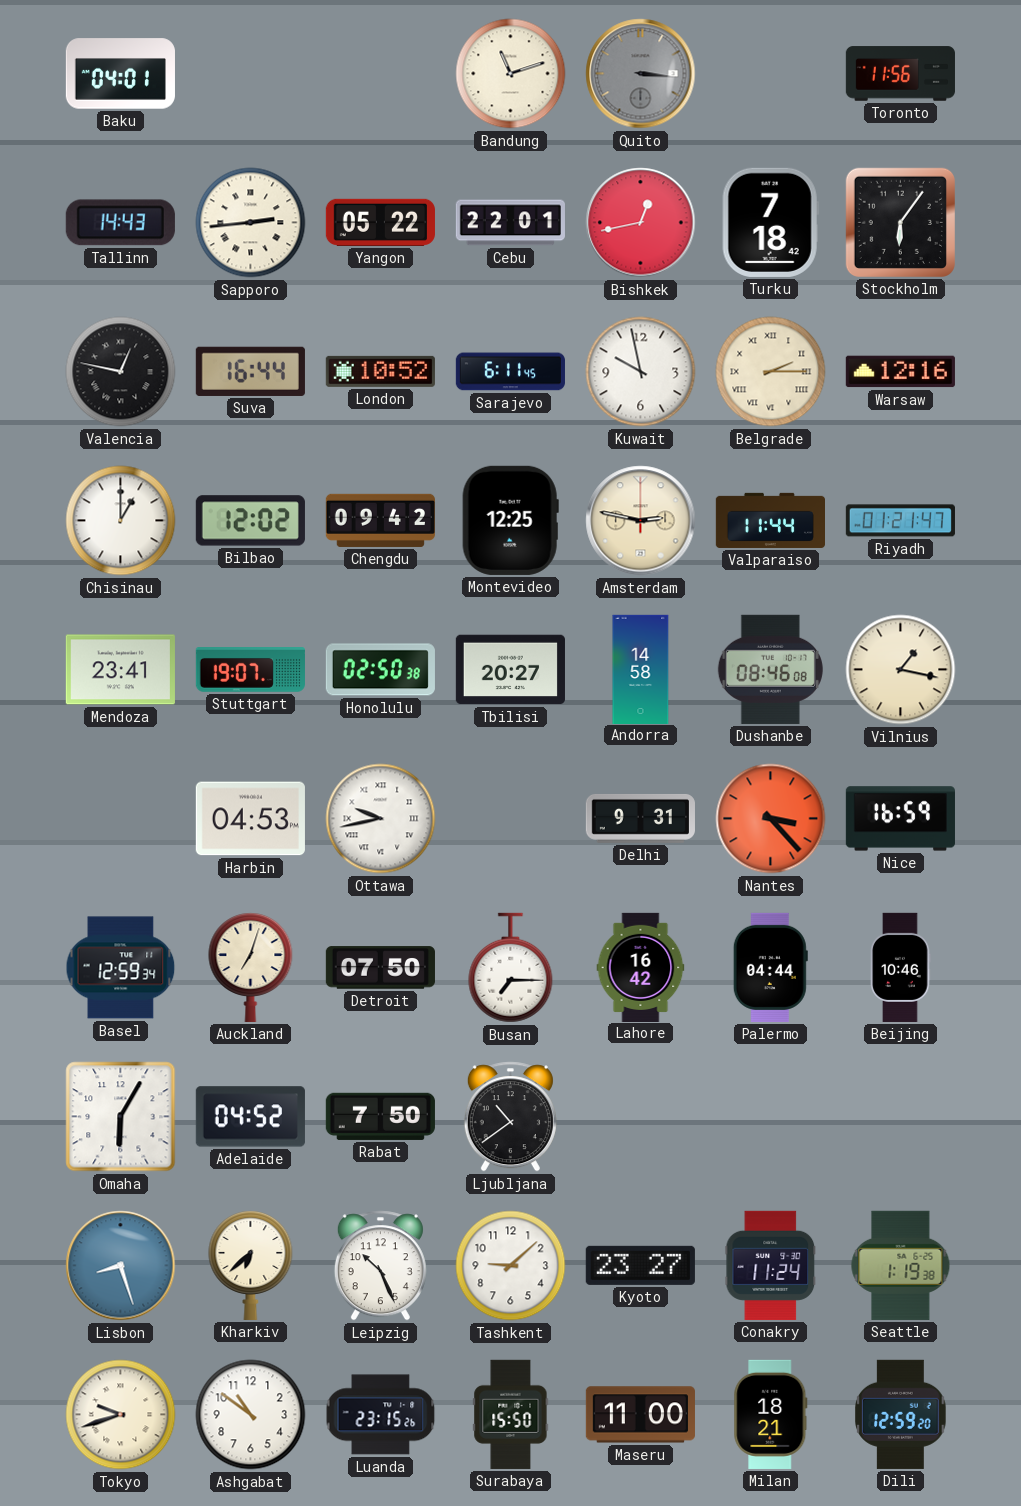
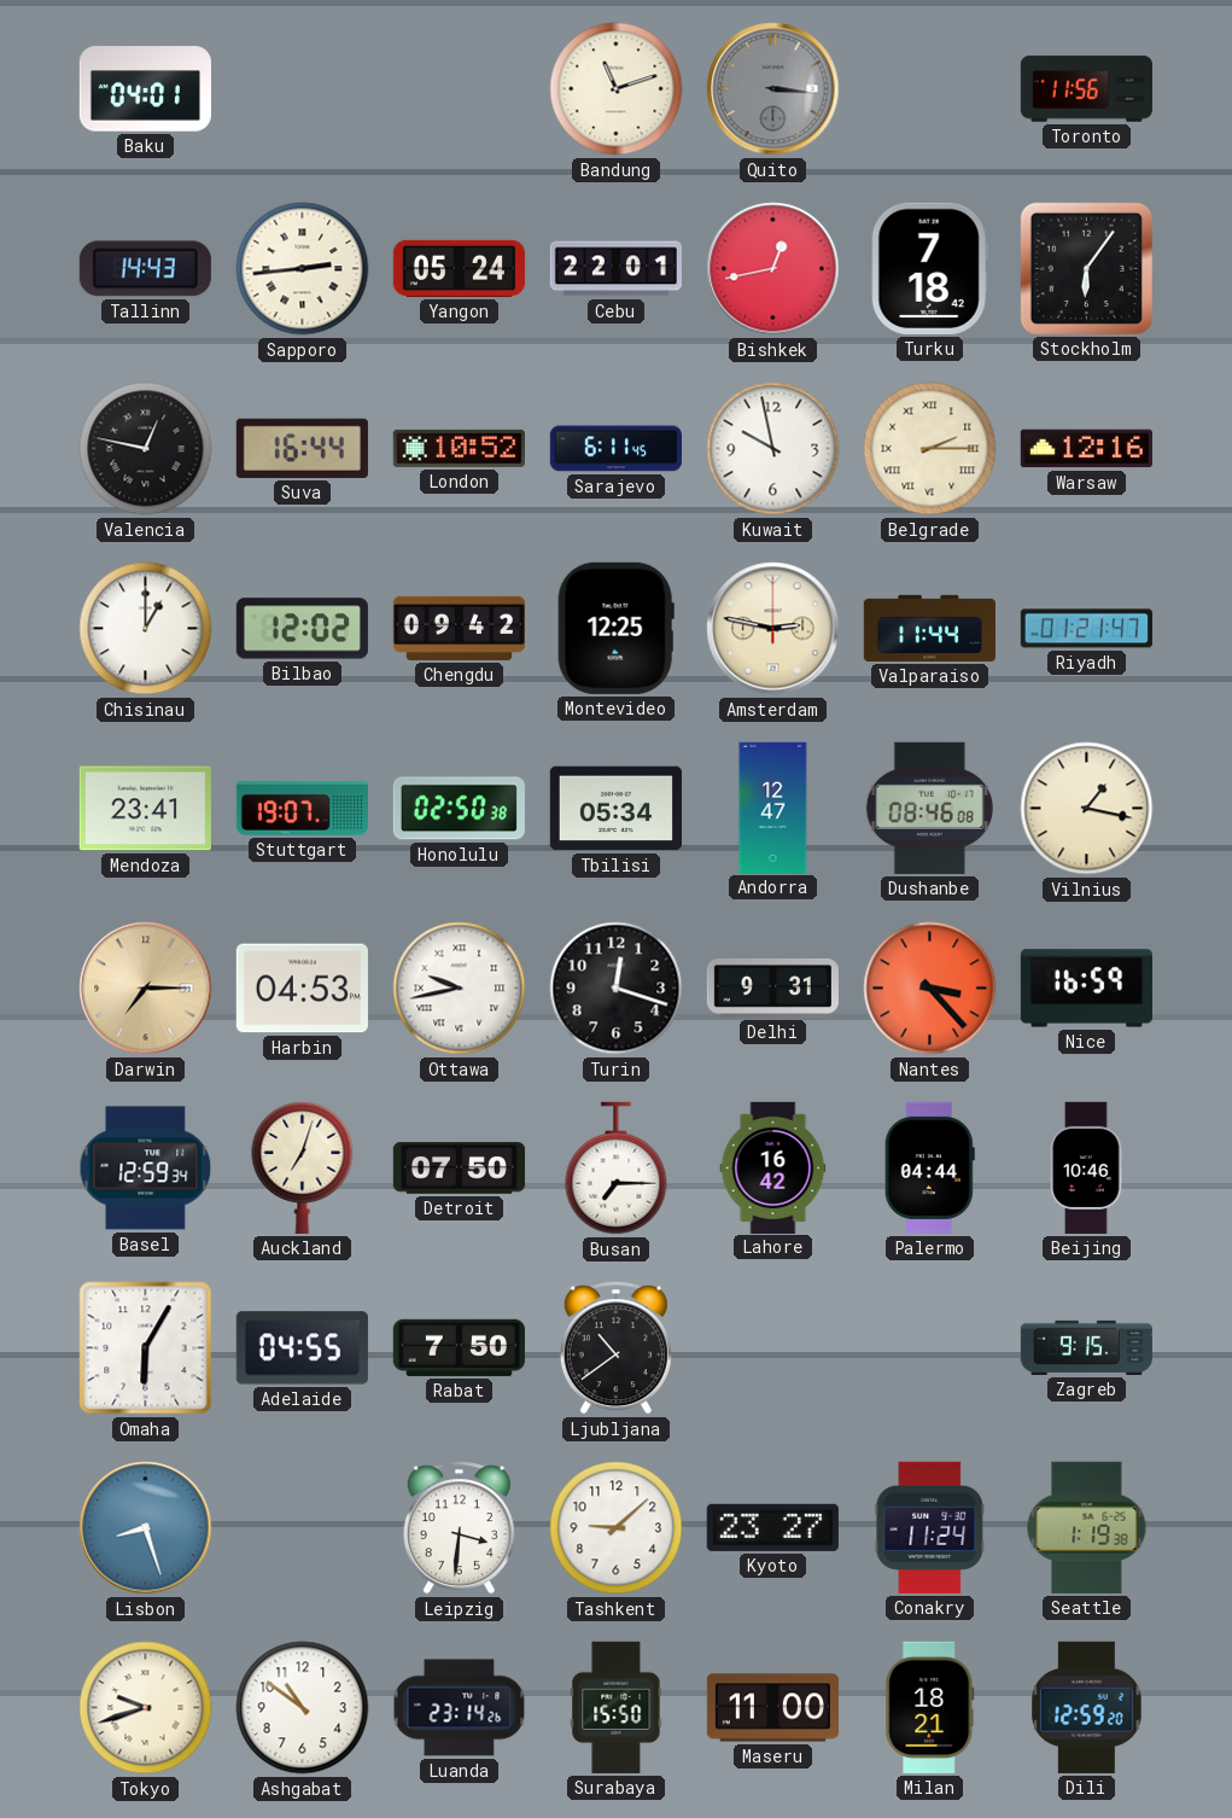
Yangon: 05:22 -> 05:24
Tbilisi: 20:27 -> 05:34
Andorra: 14:58 -> 12:47
Darwin: none -> 7:15
Turin: none -> 12:18
Adelaide: 04:52 -> 04:55
Zagreb: none -> 9:15
Kharkiv: 6:38 -> none
Leipzig: 10:26 -> 3:31
Luanda: 23:15 -> 23:14
